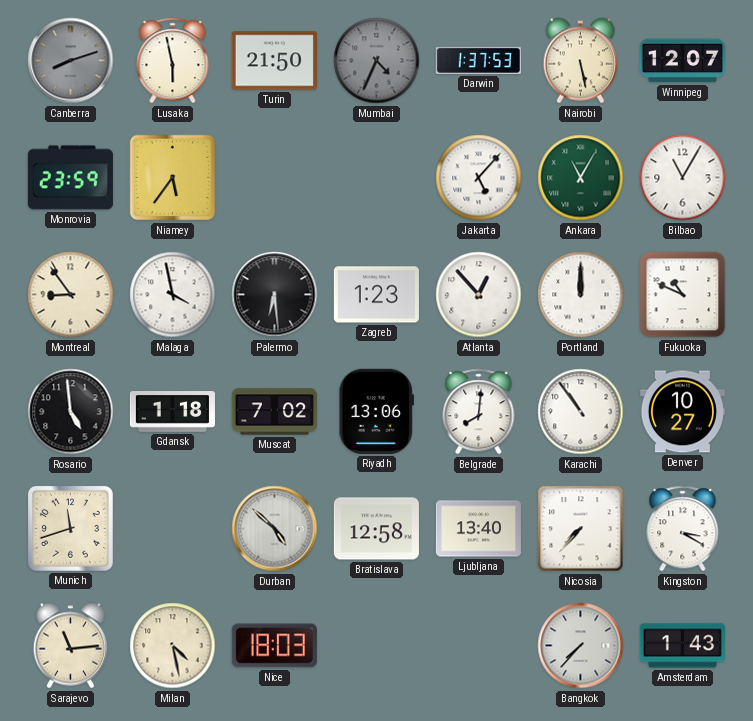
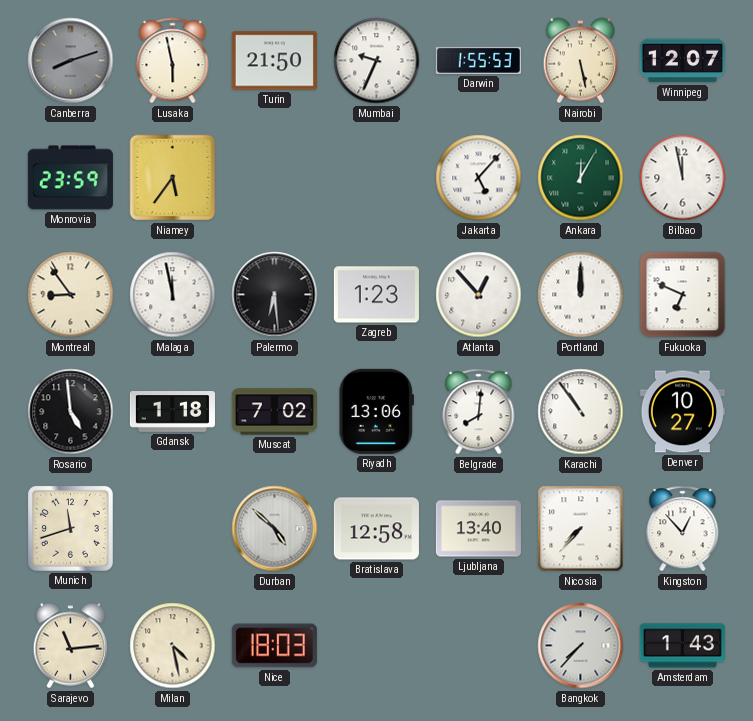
Mumbai: 4:34 -> 9:34
Mumbai dial: grey -> white
Darwin: 1:37 -> 1:55
Ankara: 11:05 -> 12:05
Bilbao: 11:05 -> 11:58
Malaga: 3:58 -> 11:58
Fukuoka: 10:49 -> 6:49
Kingston: 3:20 -> 12:53
